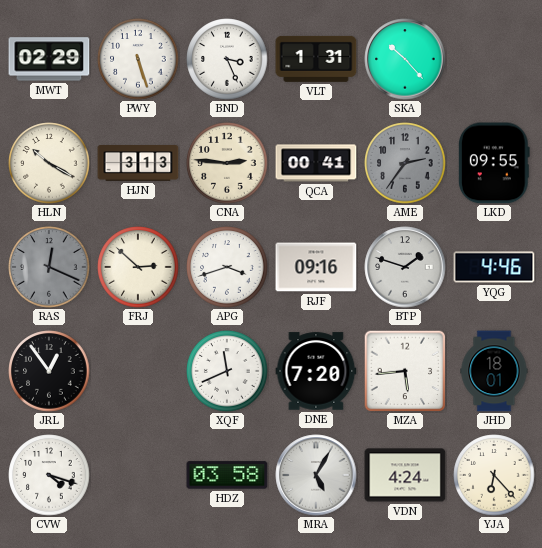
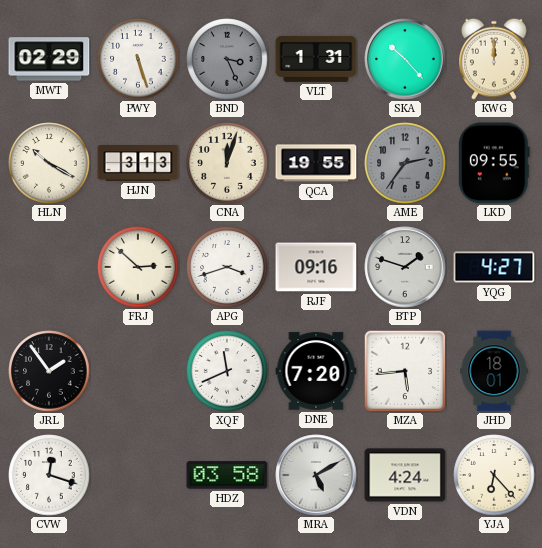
BND dial: white -> grey
KWG: none -> 12:00
CNA: 2:46 -> 12:03
QCA: 00:41 -> 19:55
RAS: 12:19 -> none
YQG: 4:46 -> 4:27
JRL: 12:54 -> 1:54
CVW: 4:18 -> 12:18
MRA: 5:05 -> 5:10
